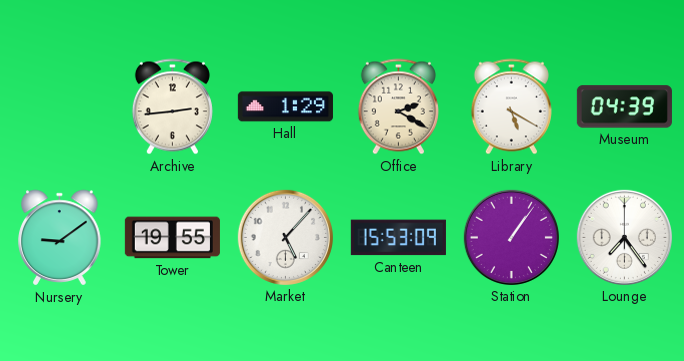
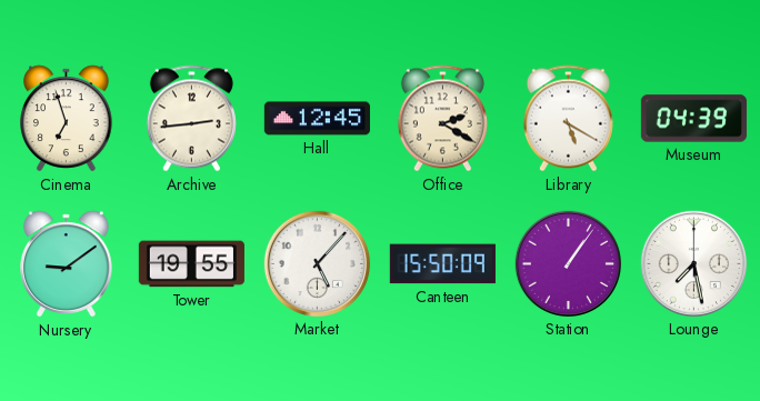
Cinema: none -> 6:57
Hall: 1:29 -> 12:45
Canteen: 15:53 -> 15:50
Lounge: 7:24 -> 7:28
